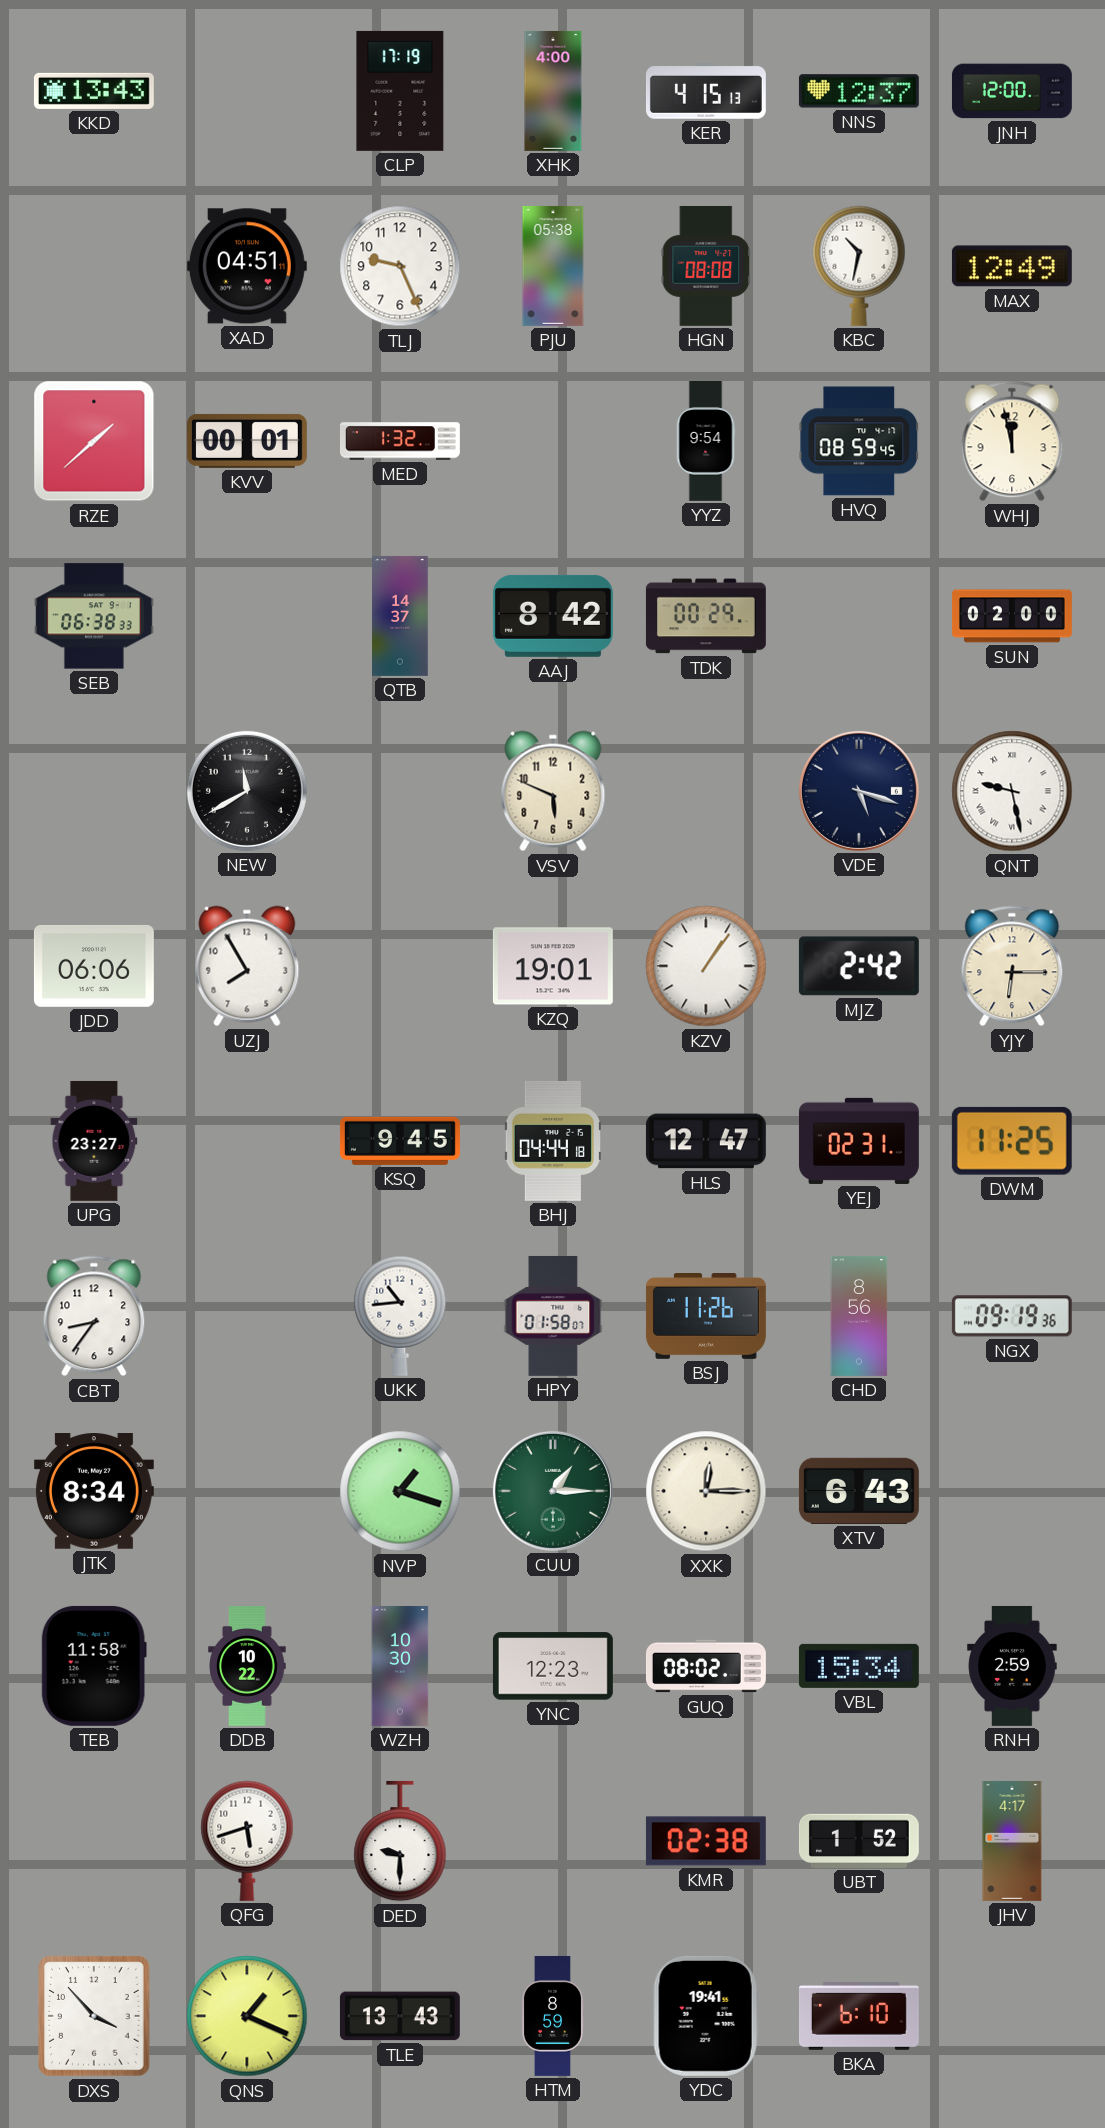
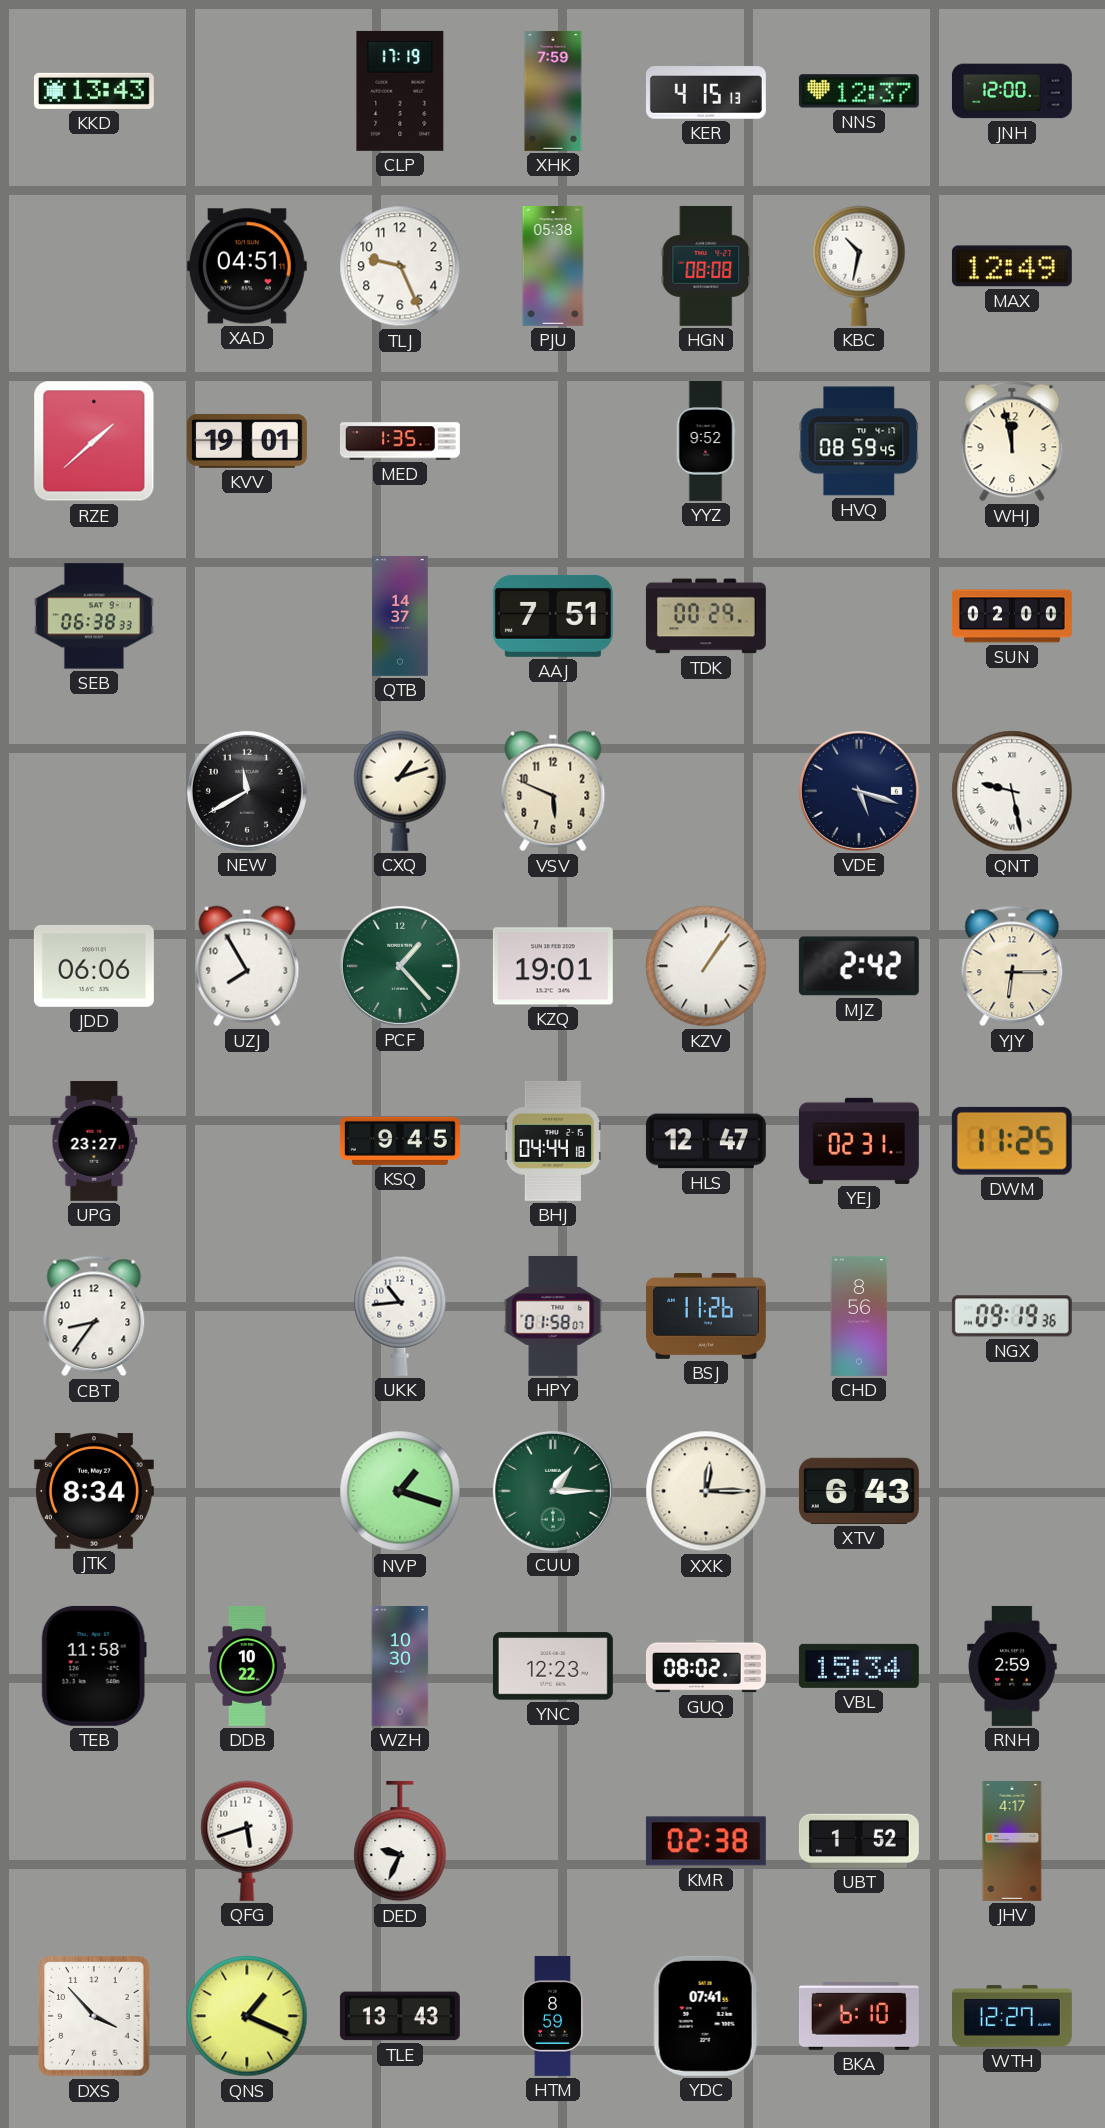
XHK: 4:00 -> 7:59
KVV: 00:01 -> 19:01
MED: 1:32 -> 1:35
YYZ: 9:54 -> 9:52
AAJ: 8:42 -> 7:51
CXQ: none -> 1:12
PCF: none -> 1:23
DED: 9:30 -> 9:34
YDC: 19:41 -> 07:41
WTH: none -> 12:27
